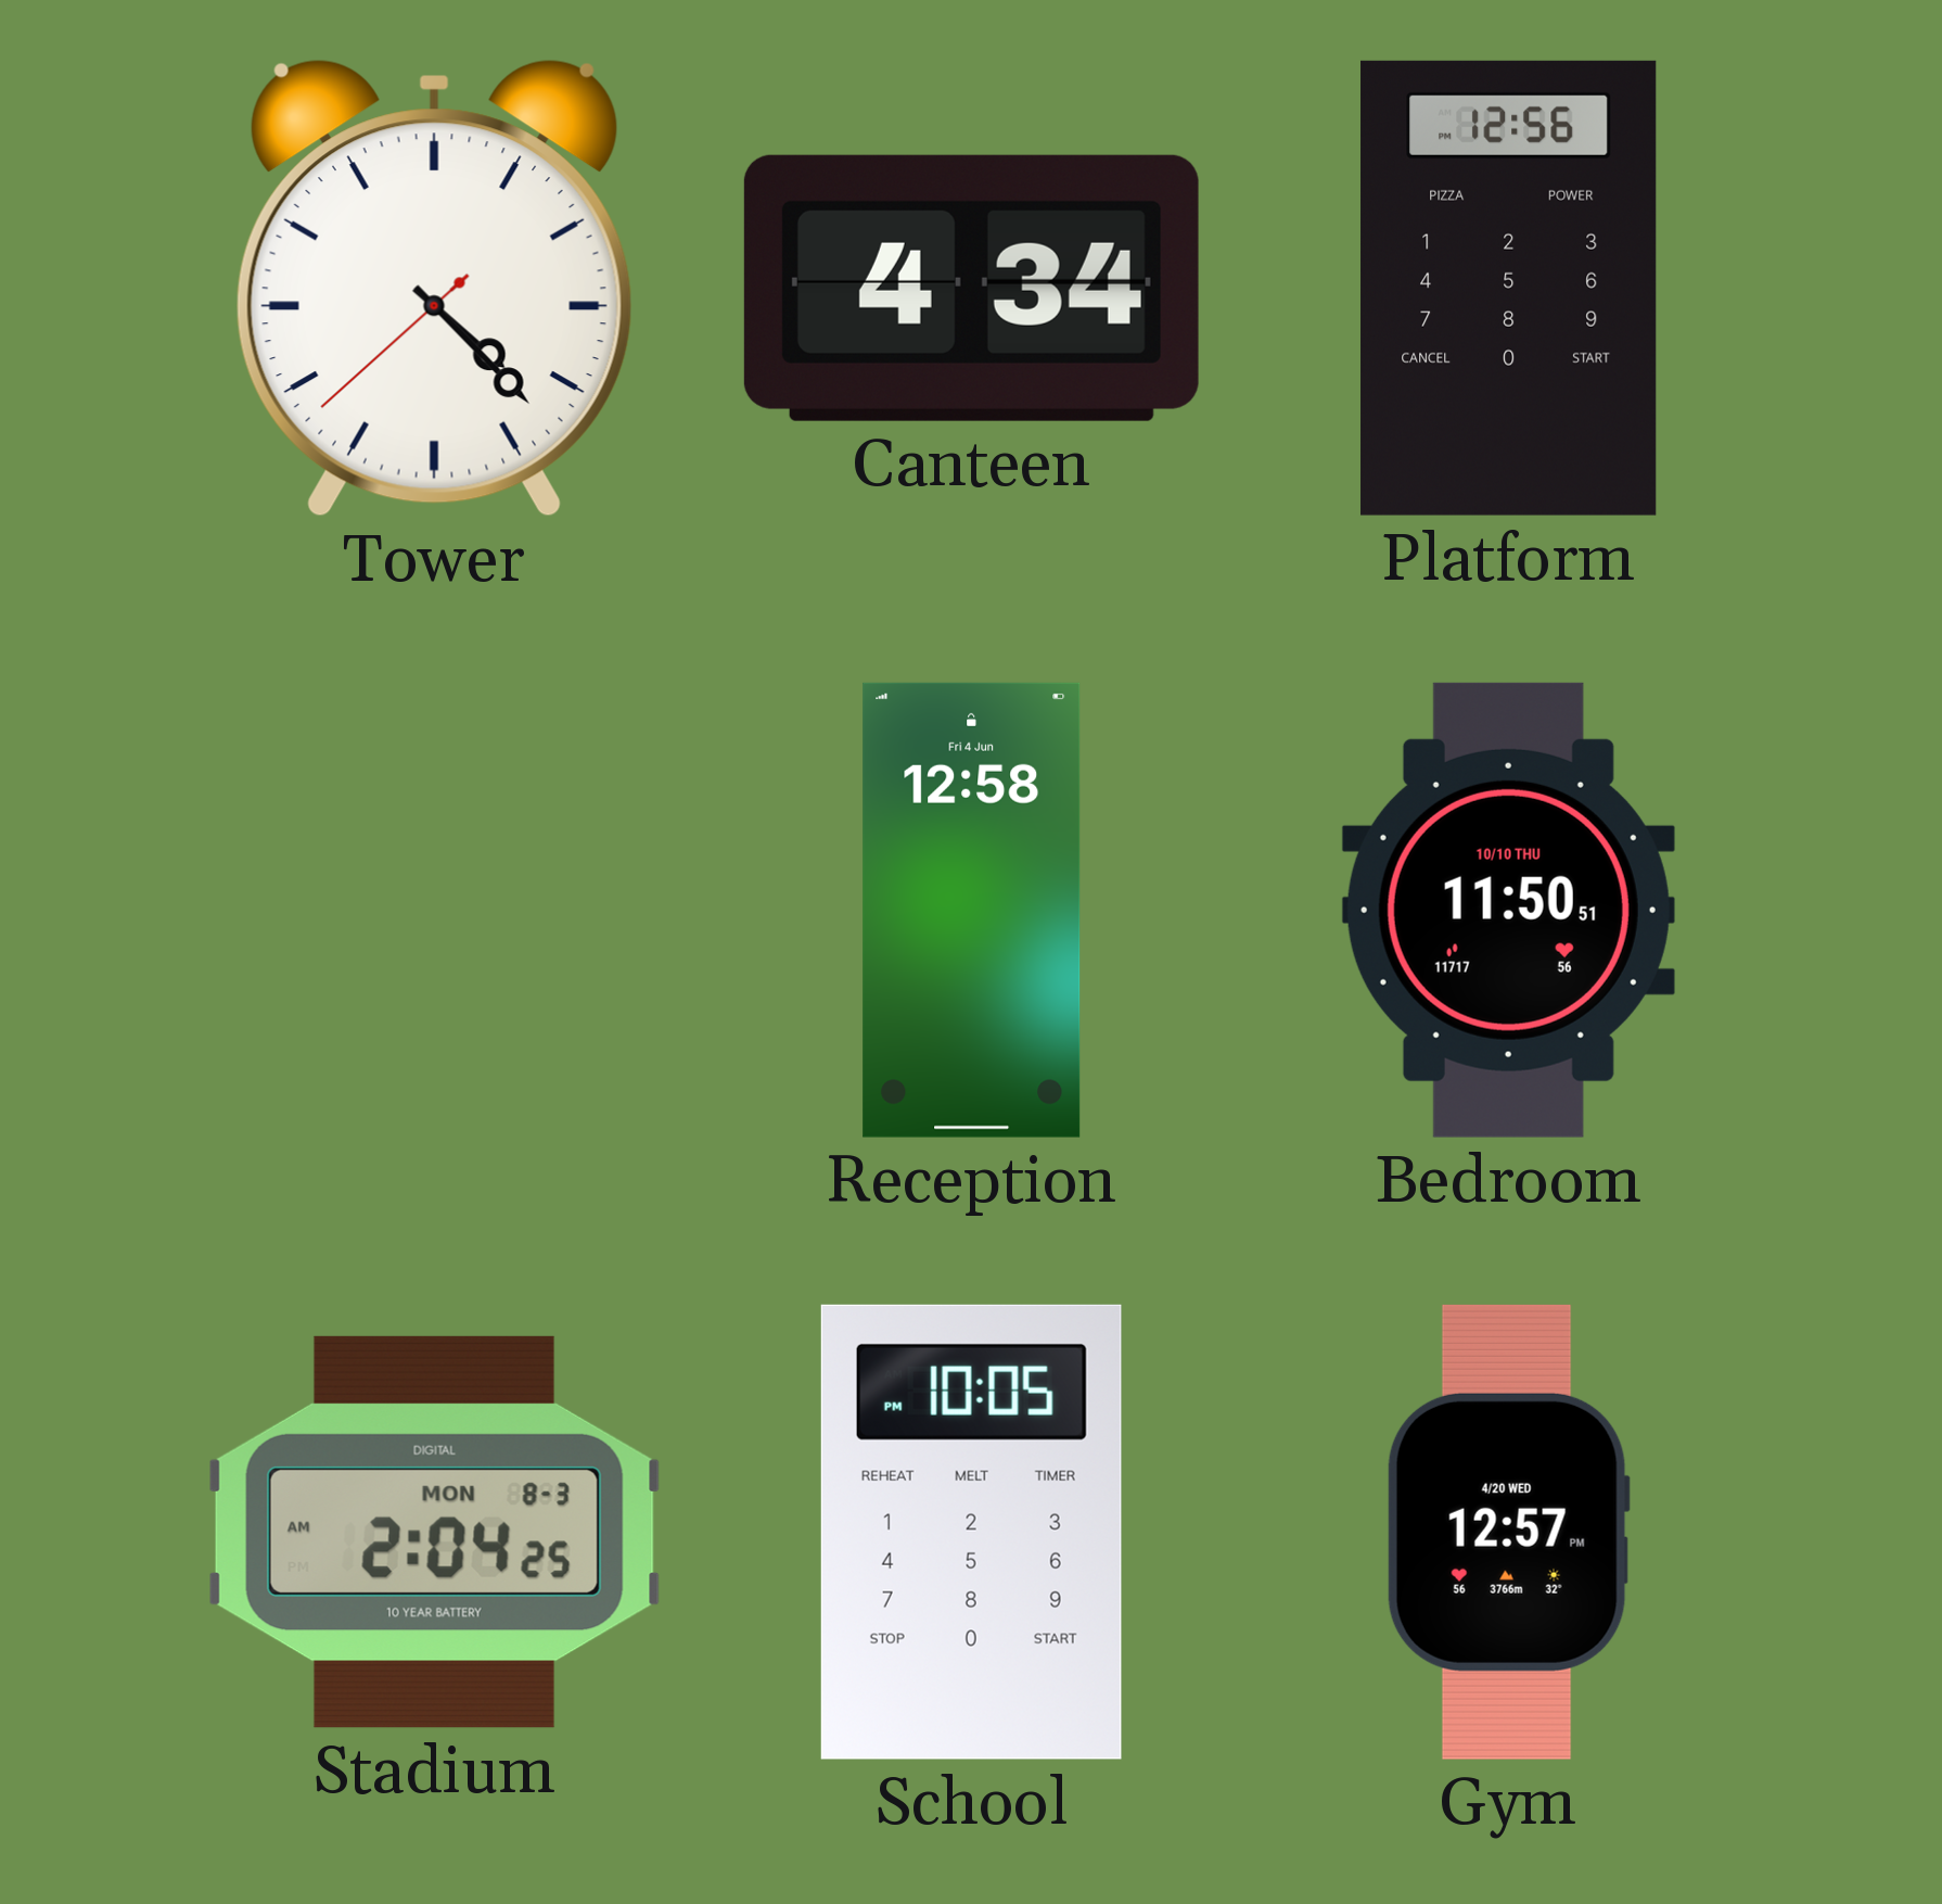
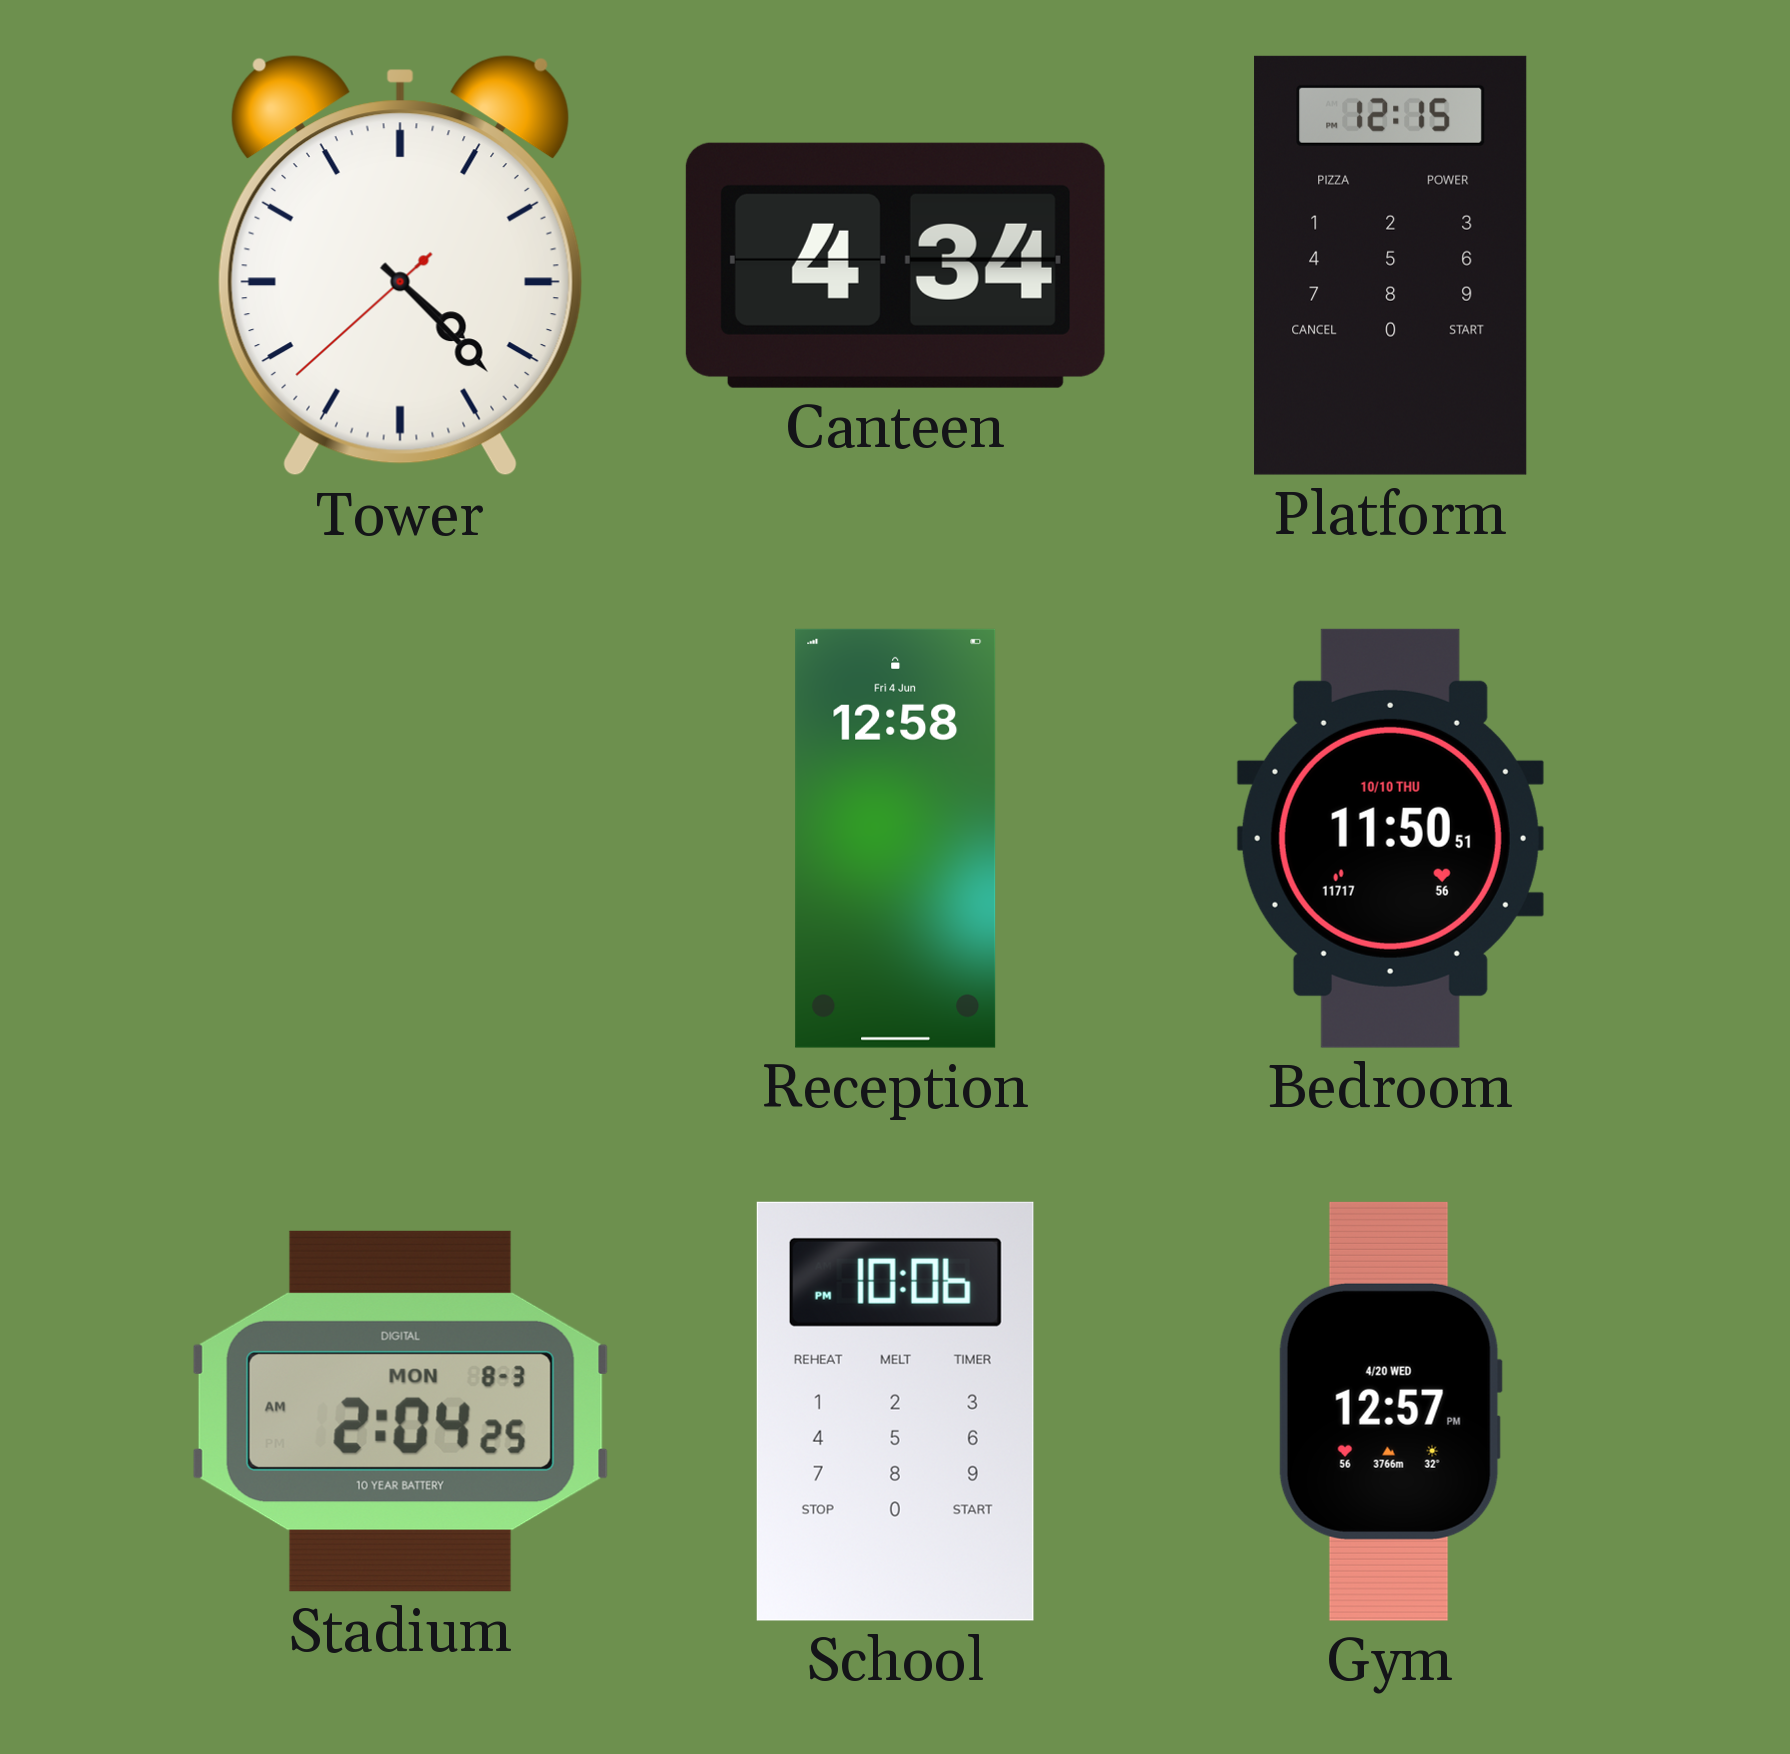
Platform: 12:56 -> 12:15
School: 10:05 -> 10:06
